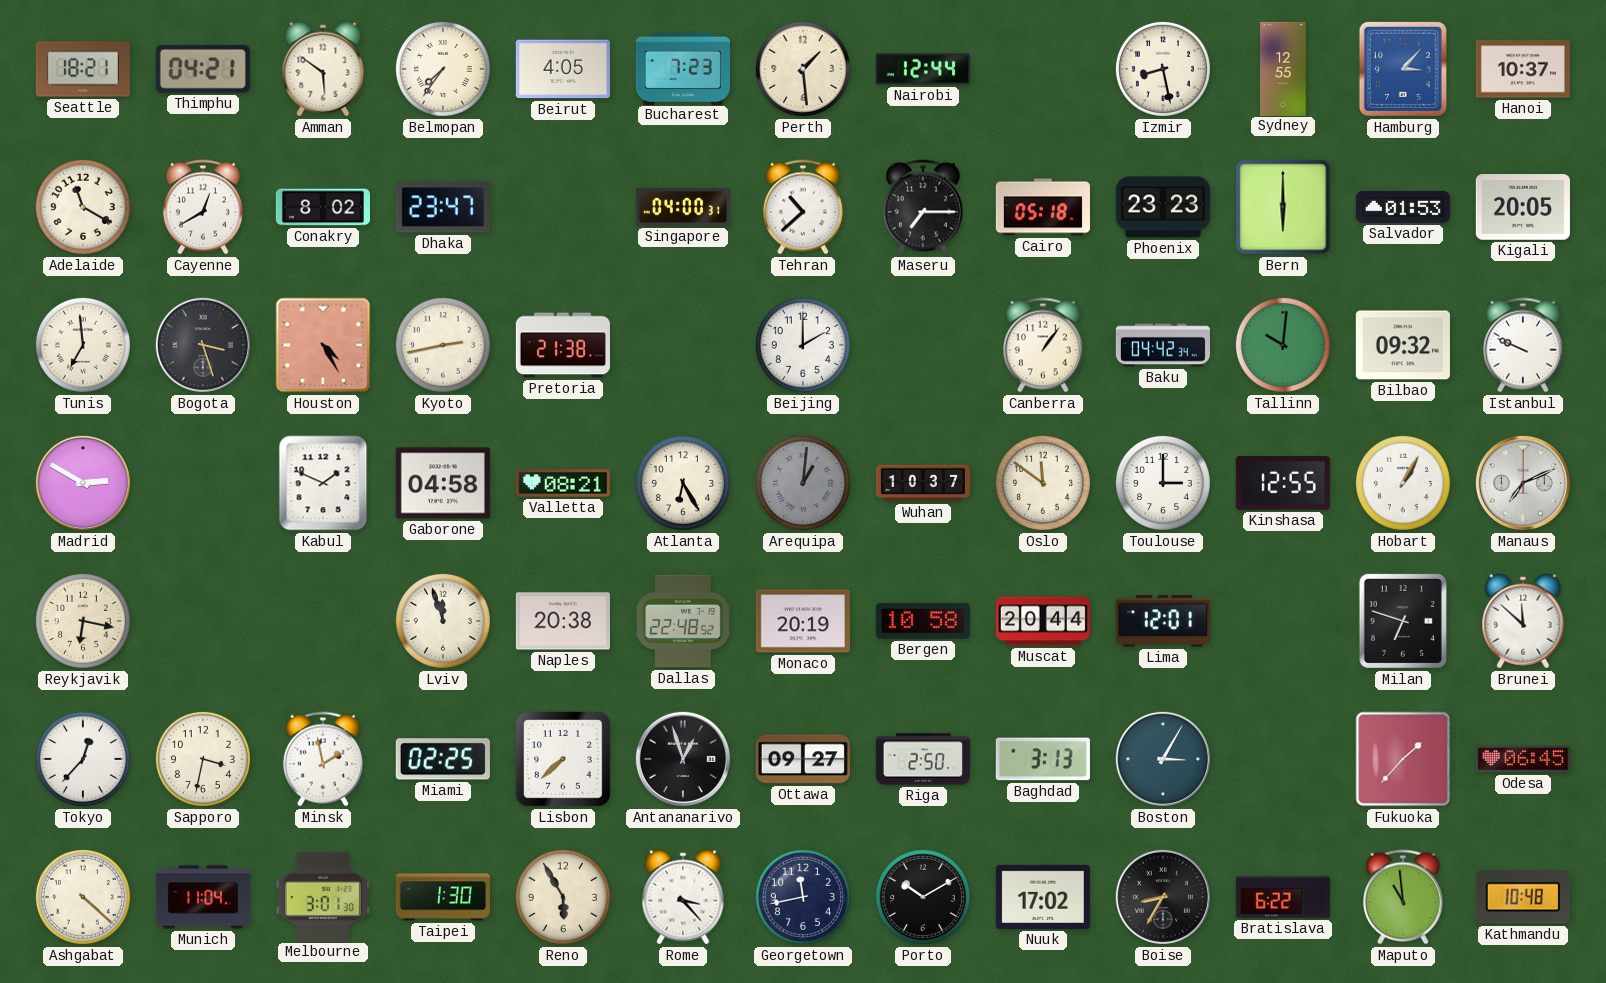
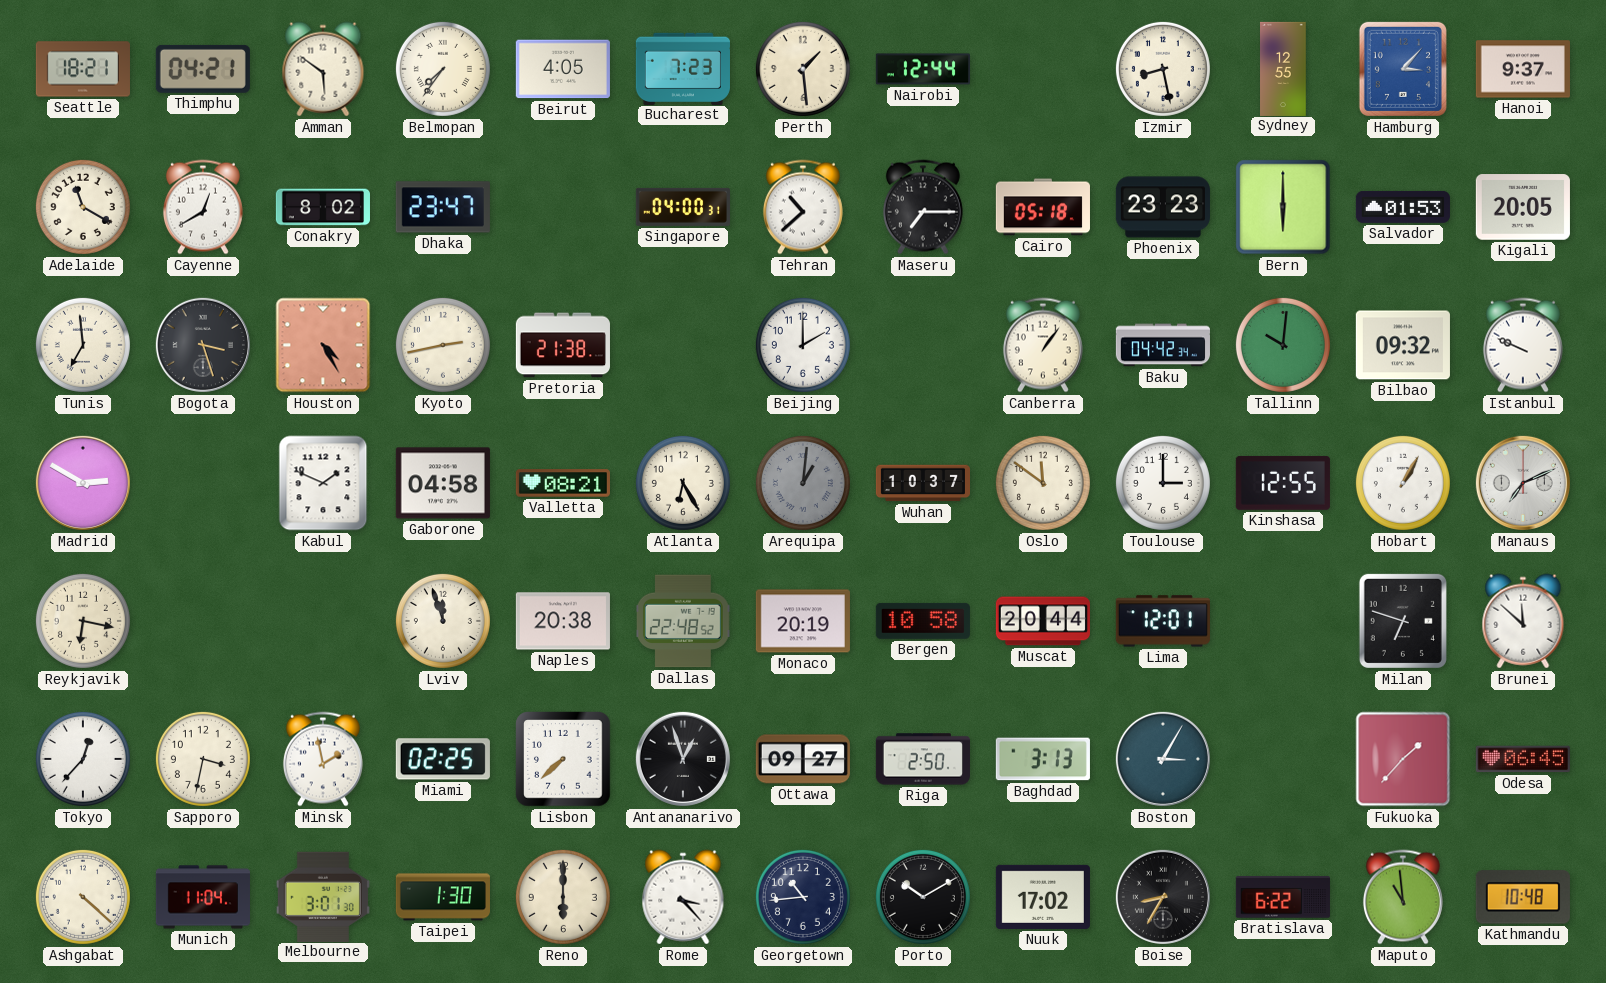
Hanoi: 10:37 -> 9:37
Reno: 5:55 -> 6:00
Georgetown: 11:43 -> 10:44
